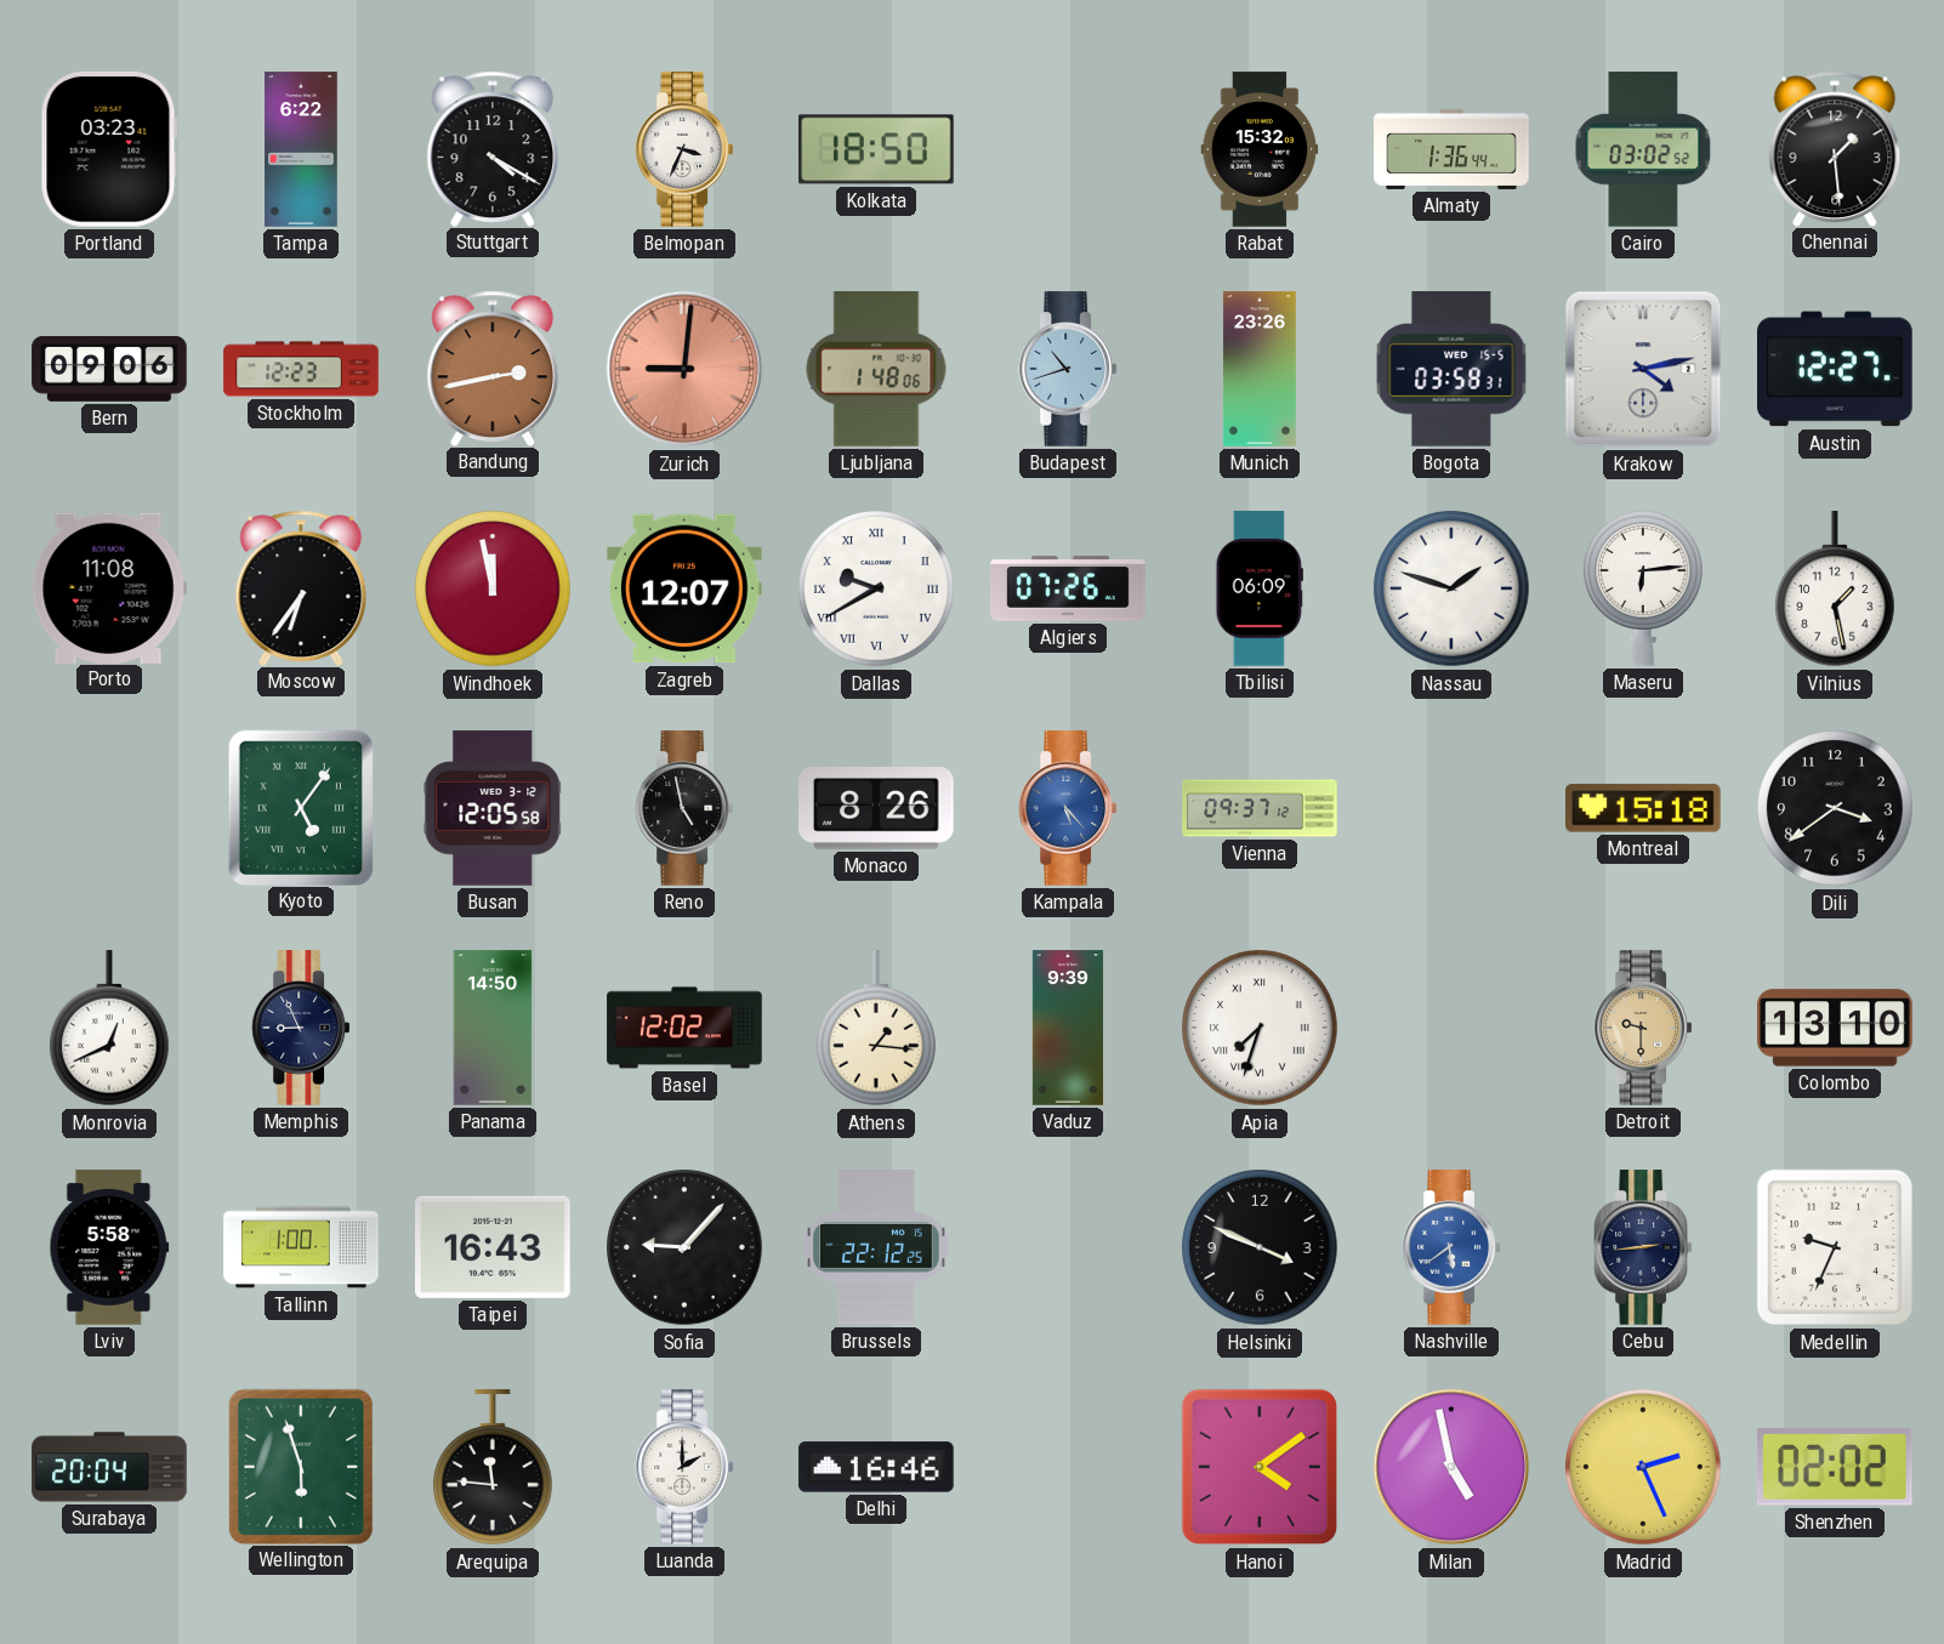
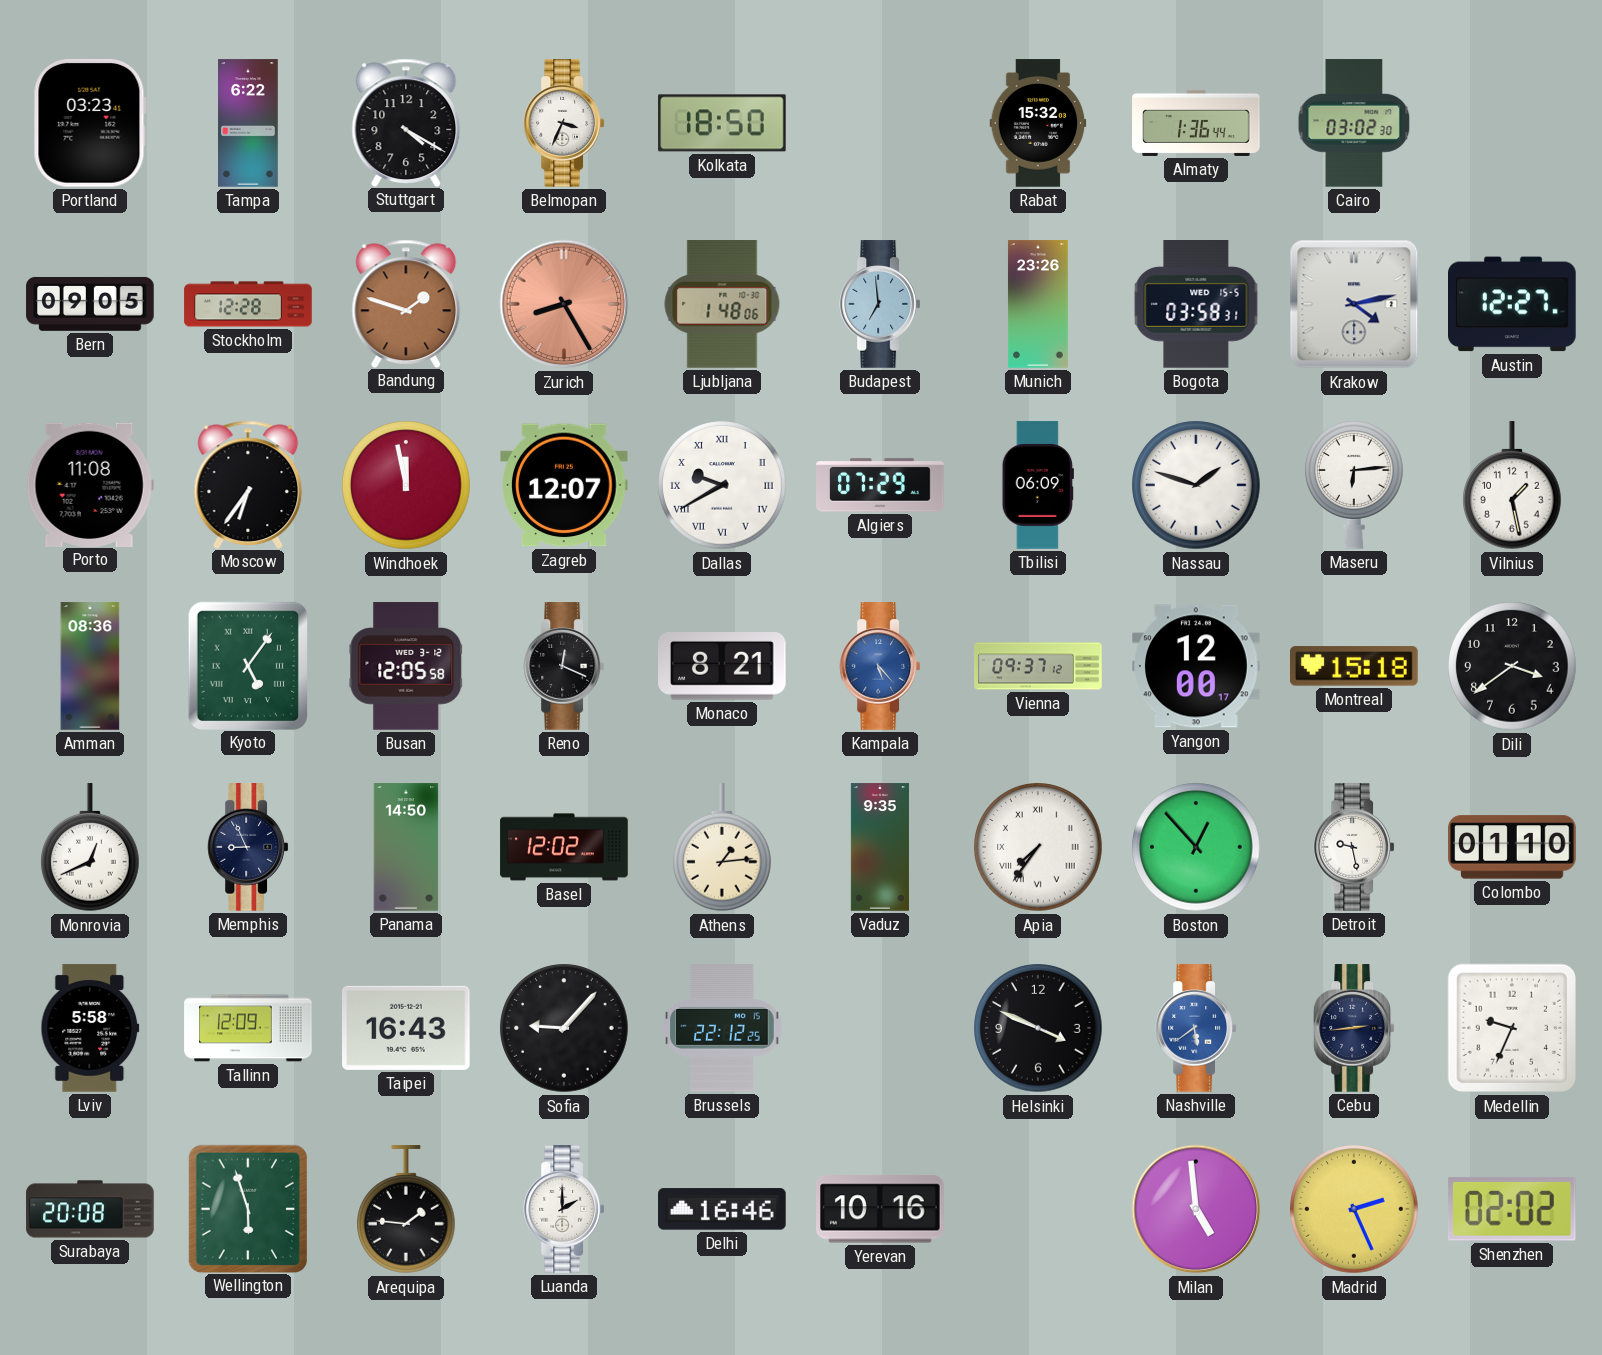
Cairo: 03:02:52 -> 03:02:30
Chennai: 1:29 -> none
Bern: 09:06 -> 09:05
Stockholm: 12:23 -> 12:28
Bandung: 2:43 -> 1:48
Zurich: 9:01 -> 8:25
Budapest: 10:42 -> 6:59
Algiers: 07:26 -> 07:29
Amman: none -> 08:36
Reno: 4:58 -> 12:19
Monaco: 8:26 -> 8:21
Yangon: none -> 12:00
Athens: 1:16 -> 1:14
Vaduz: 9:39 -> 9:35
Apia: 7:33 -> 7:36
Boston: none -> 12:53
Detroit: 9:30 -> 9:28
Detroit dial: champagne -> white
Colombo: 13:10 -> 01:10
Tallinn: 1:00 -> 12:09
Surabaya: 20:04 -> 20:08
Arequipa: 11:46 -> 1:46
Yerevan: none -> 10:16
Hanoi: 4:09 -> none
Milan: 4:58 -> 4:59
